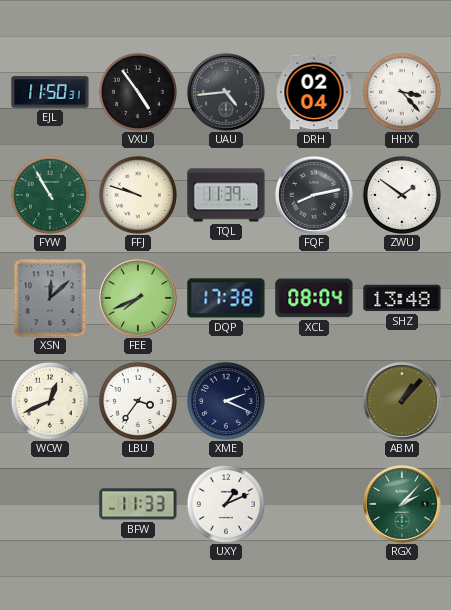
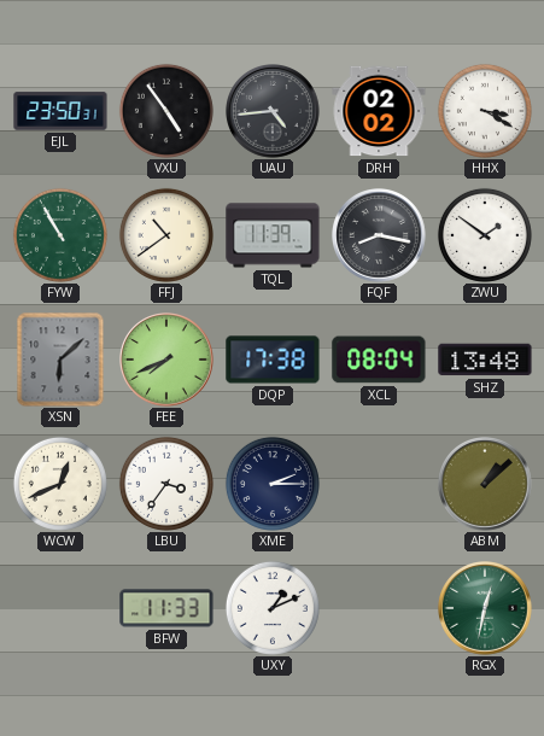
EJL: 11:50 -> 23:50
DRH: 02:04 -> 02:02
HHX: 3:23 -> 3:20
FFJ: 9:48 -> 10:39
FQF: 8:13 -> 8:17
XSN: 12:08 -> 6:08
XME: 2:19 -> 2:15
ABM: 1:07 -> 1:08
RGX: 2:07 -> 12:32
